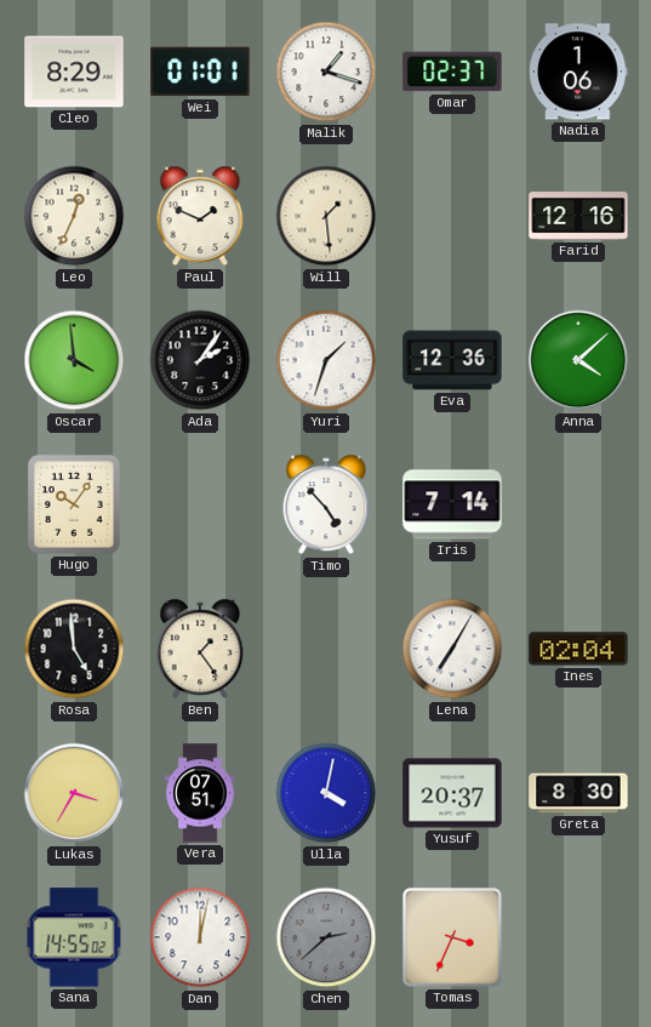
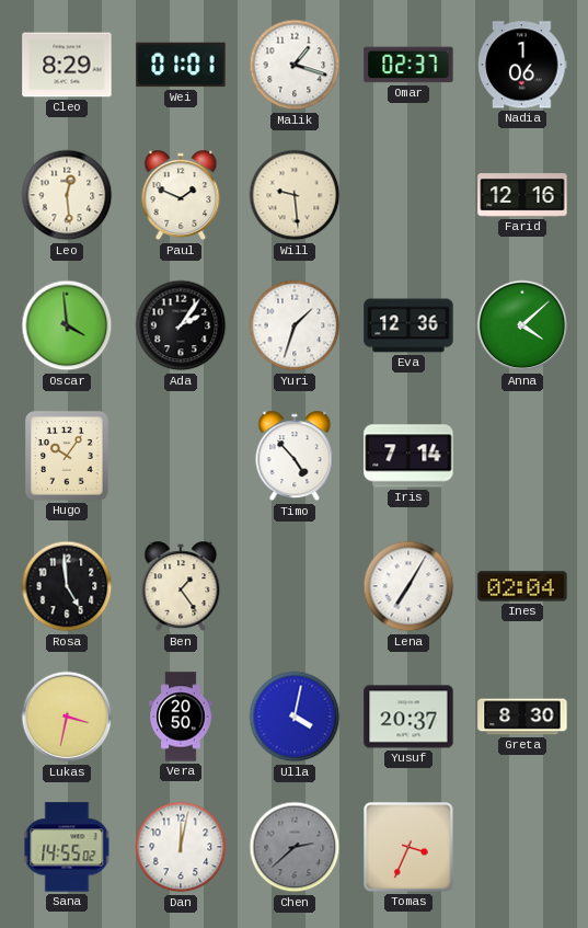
Leo: 12:34 -> 12:29
Will: 1:29 -> 9:29
Lukas: 3:35 -> 3:32
Vera: 07:51 -> 20:50
